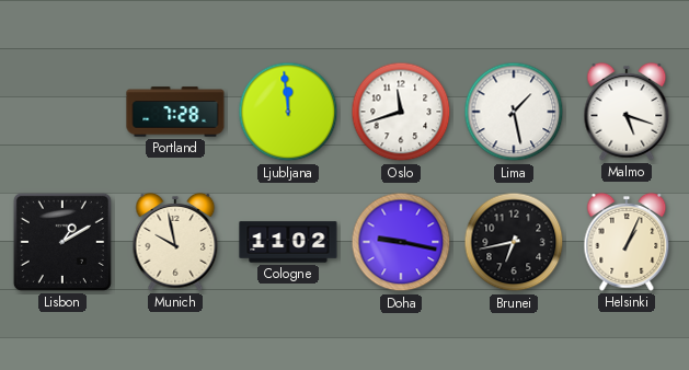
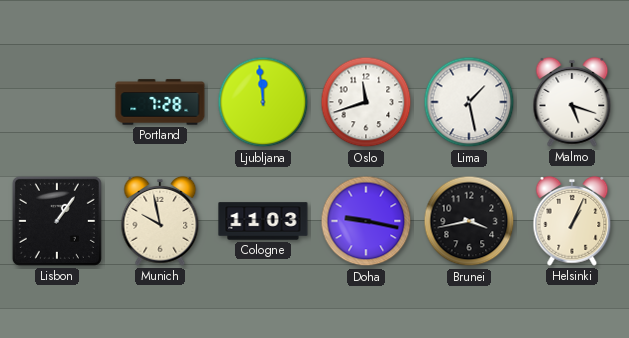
Lisbon: 1:10 -> 1:06
Cologne: 11:02 -> 11:03
Brunei: 6:43 -> 3:43
